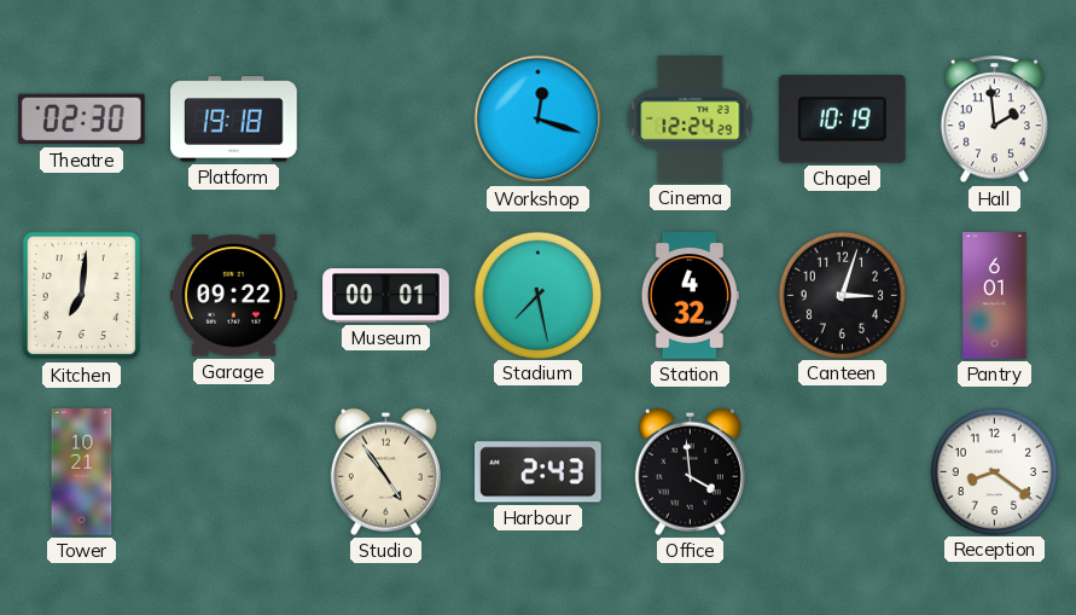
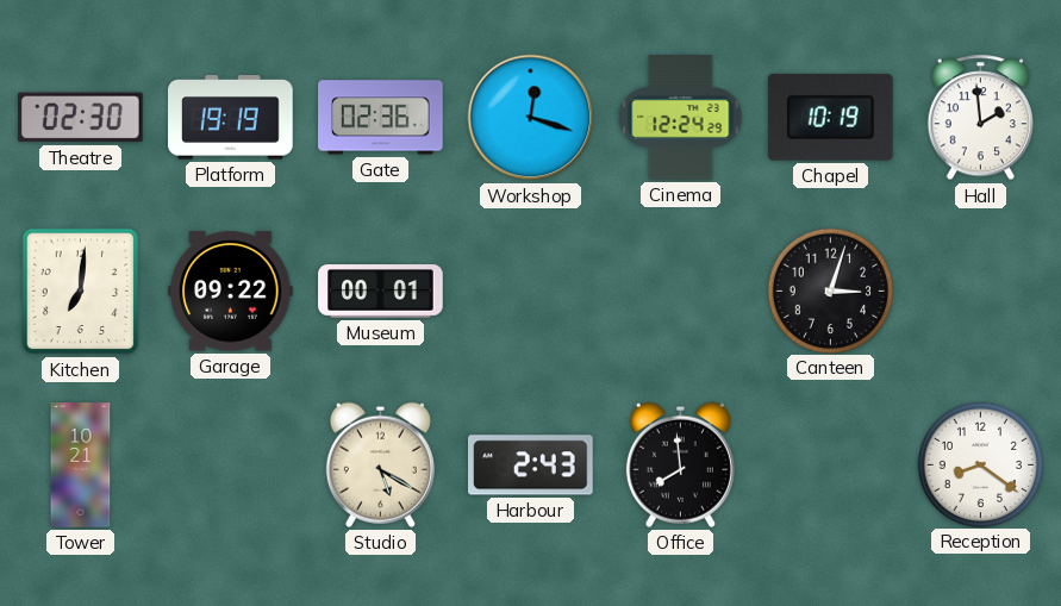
Platform: 19:18 -> 19:19
Gate: none -> 02:36
Stadium: 7:28 -> none
Station: 4:32 -> none
Pantry: 6:01 -> none
Studio: 4:54 -> 5:20
Office: 3:59 -> 7:59
